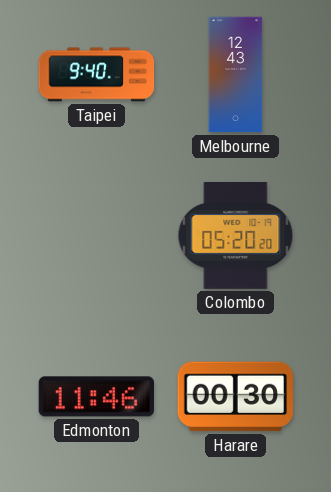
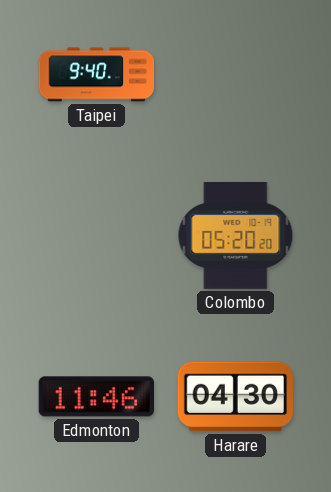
Melbourne: 12:43 -> none
Harare: 00:30 -> 04:30
